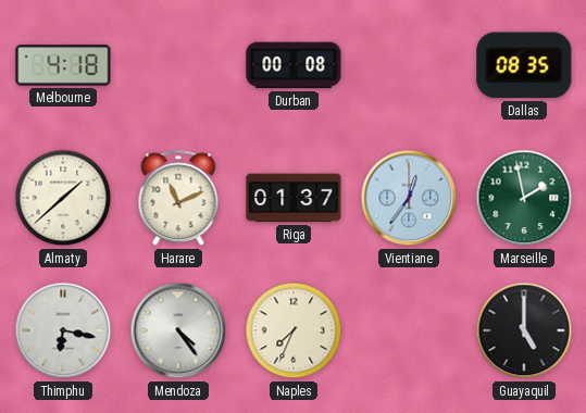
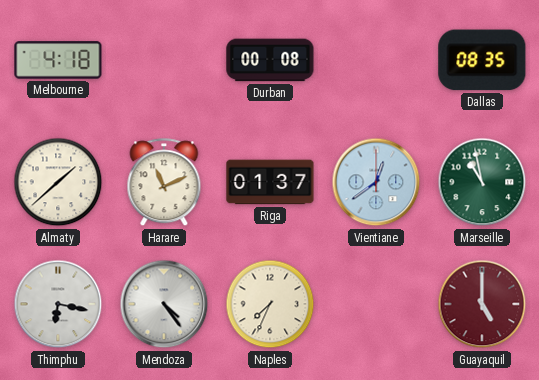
Vientiane: 12:36 -> 12:39
Marseille: 1:58 -> 10:58
Guayaquil dial: black -> burgundy
